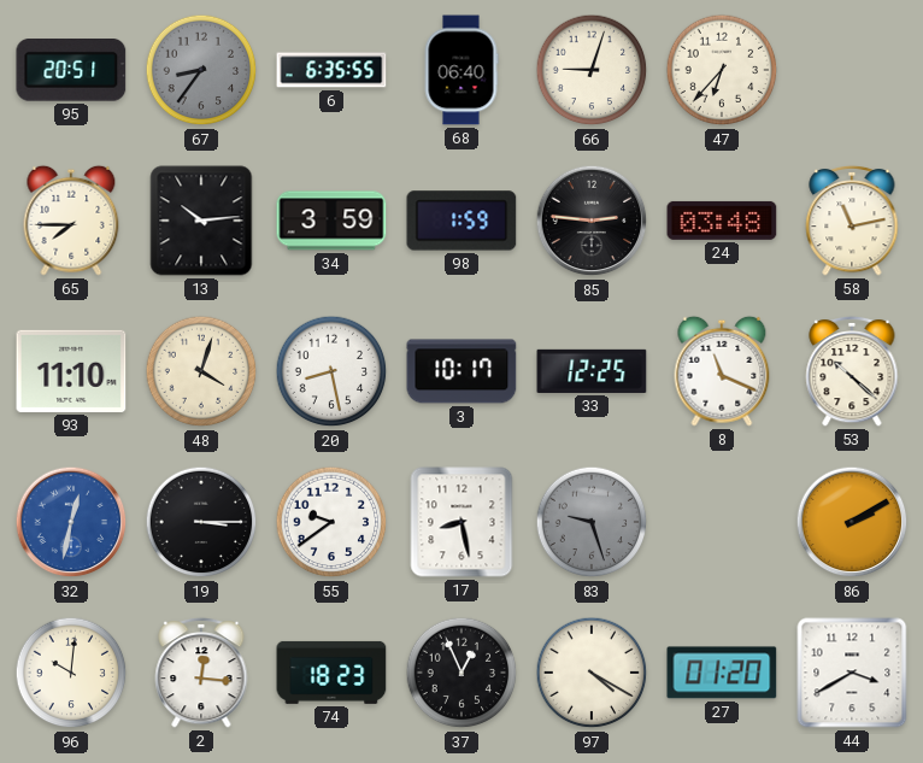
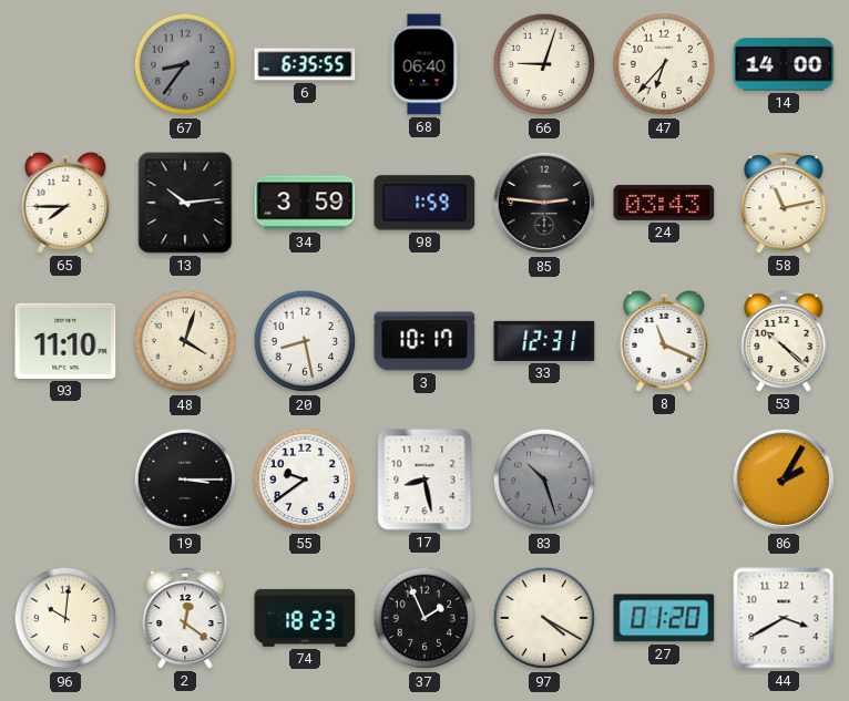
95: 20:51 -> none
14: none -> 14:00
24: 03:48 -> 03:43
33: 12:25 -> 12:31
32: 12:32 -> none
83: 9:27 -> 10:27
86: 2:10 -> 2:05
2: 12:16 -> 12:21
37: 12:56 -> 1:56
